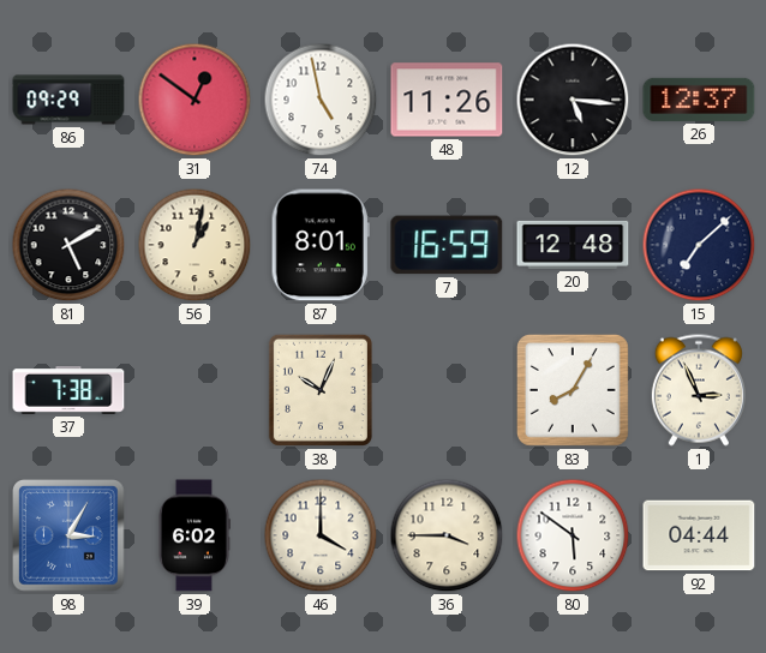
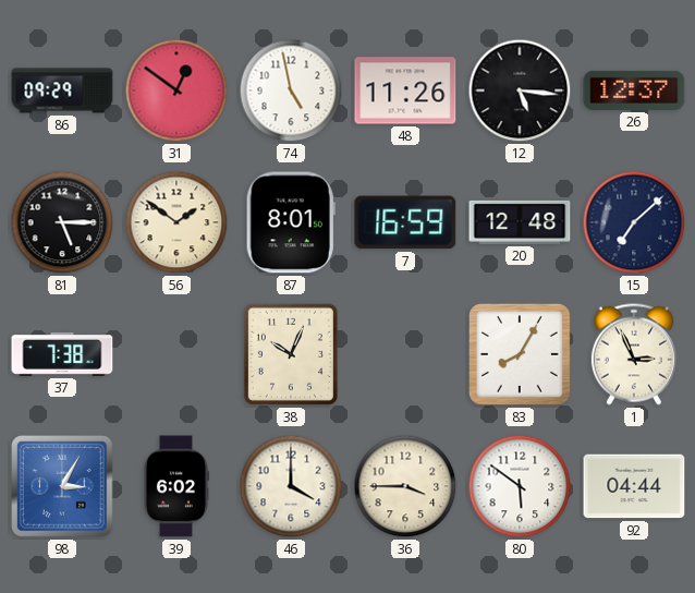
81: 5:10 -> 5:15
56: 1:02 -> 1:51
